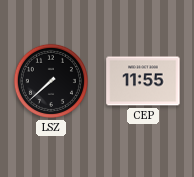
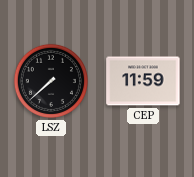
CEP: 11:55 -> 11:59
